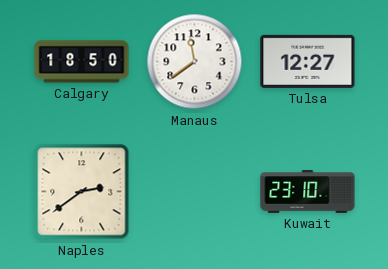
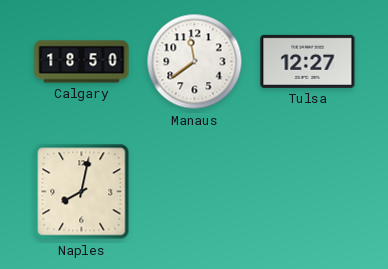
Naples: 2:39 -> 8:02
Kuwait: 23:10 -> none
